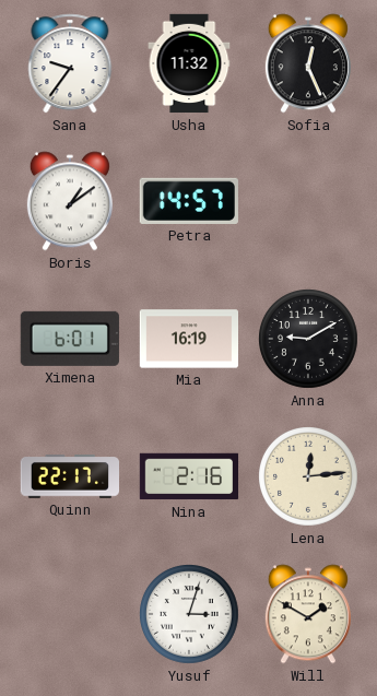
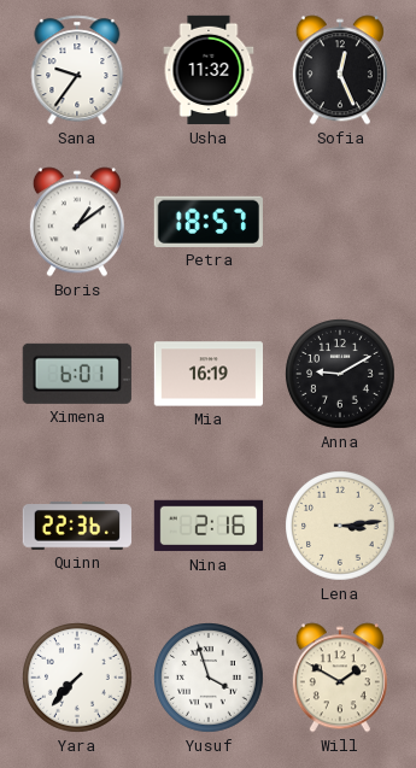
Petra: 14:57 -> 18:57
Quinn: 22:17 -> 22:36
Lena: 12:14 -> 3:14
Yara: none -> 7:37
Yusuf: 3:03 -> 3:57
